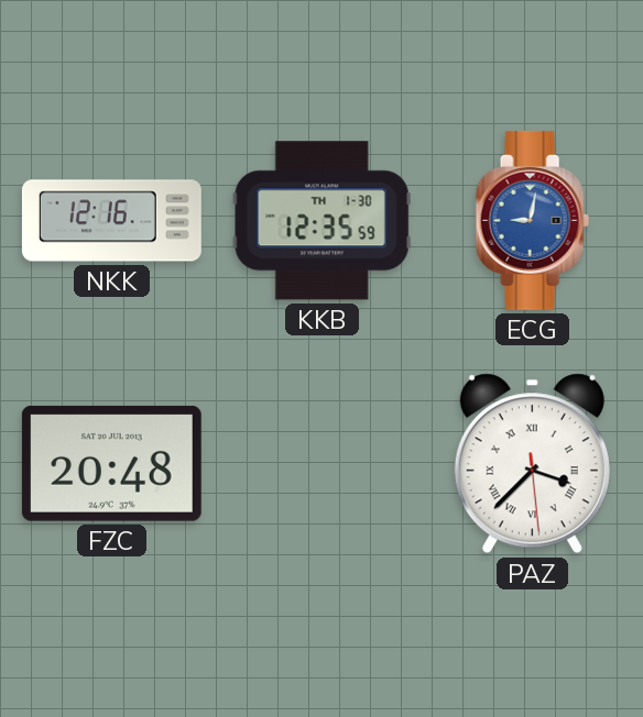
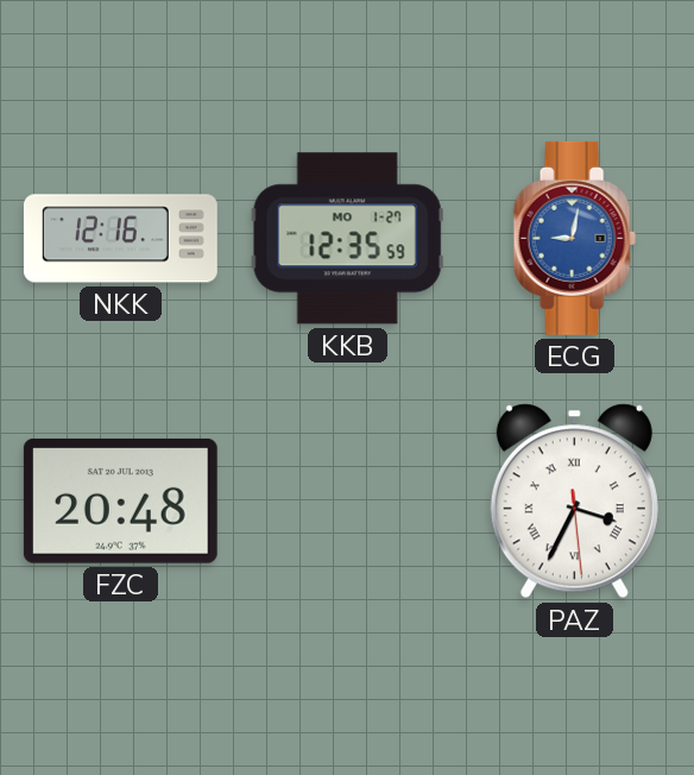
KKB date: TH 1-30 -> MO 1-27
PAZ: 3:37 -> 3:34
